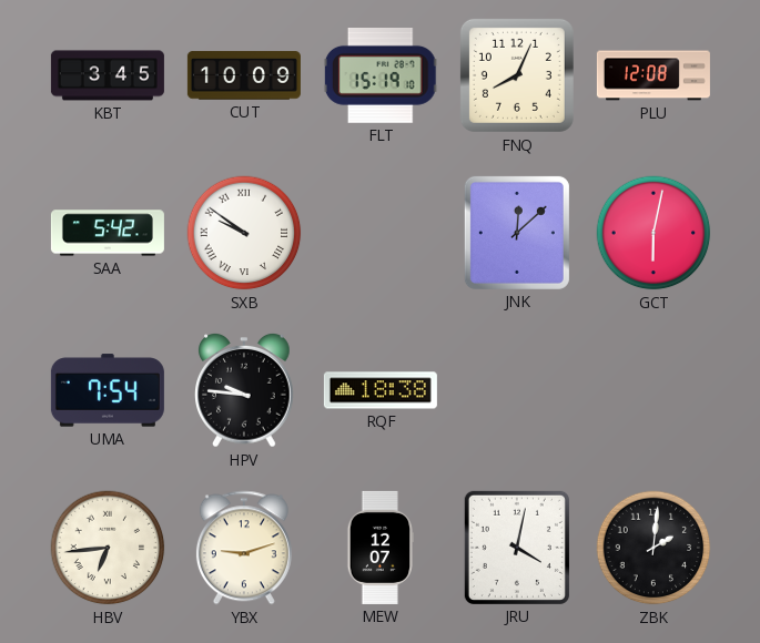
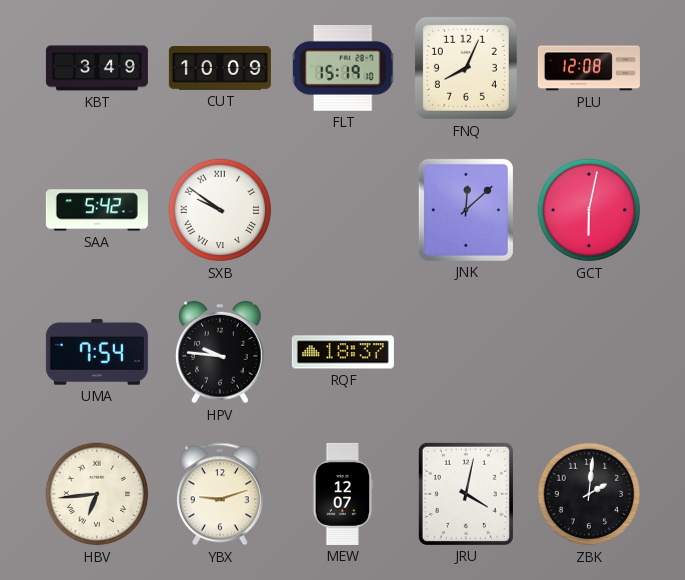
KBT: 3:45 -> 3:49
RQF: 18:38 -> 18:37
